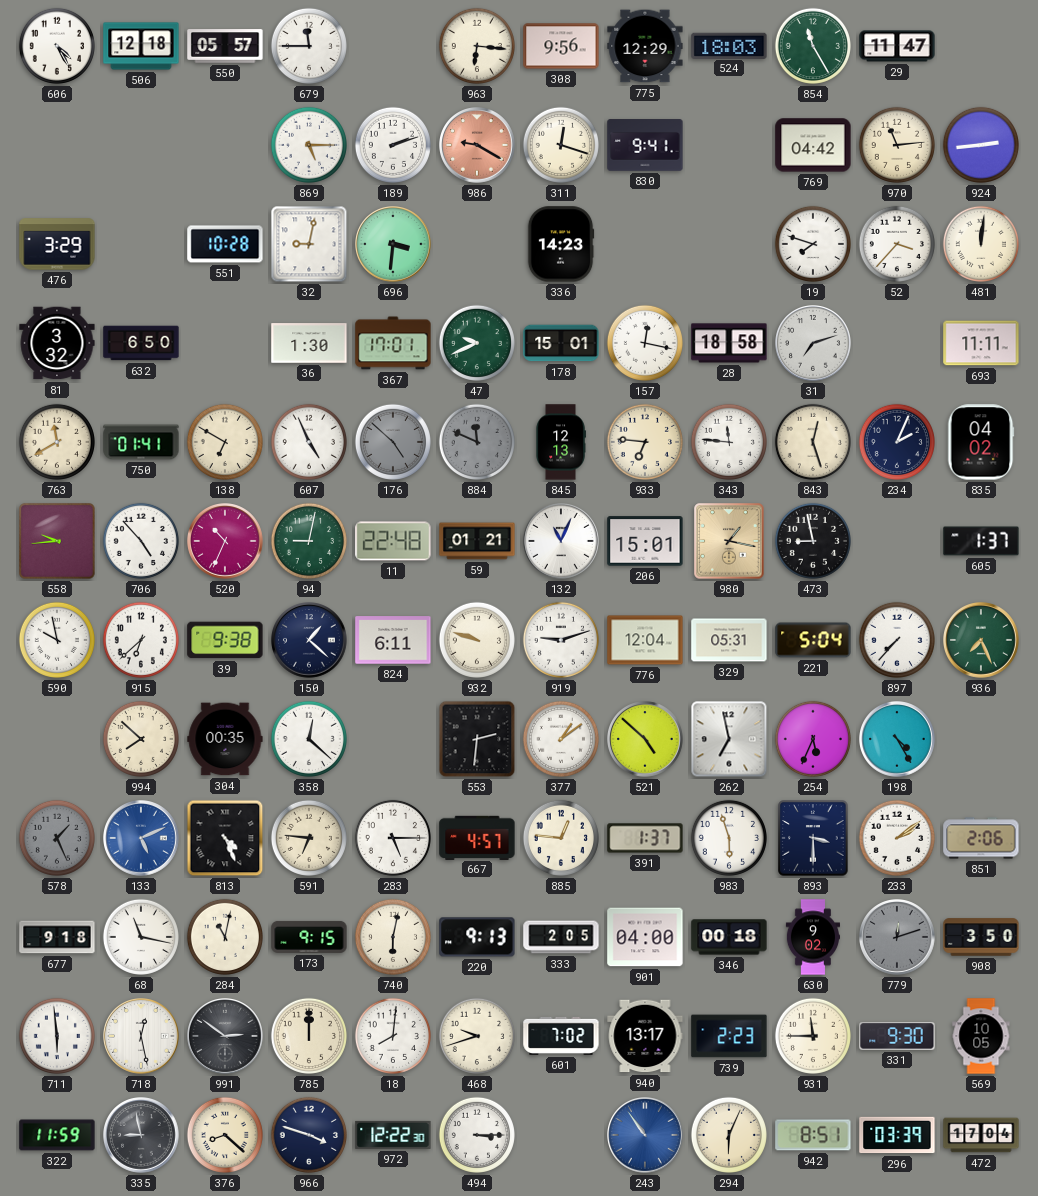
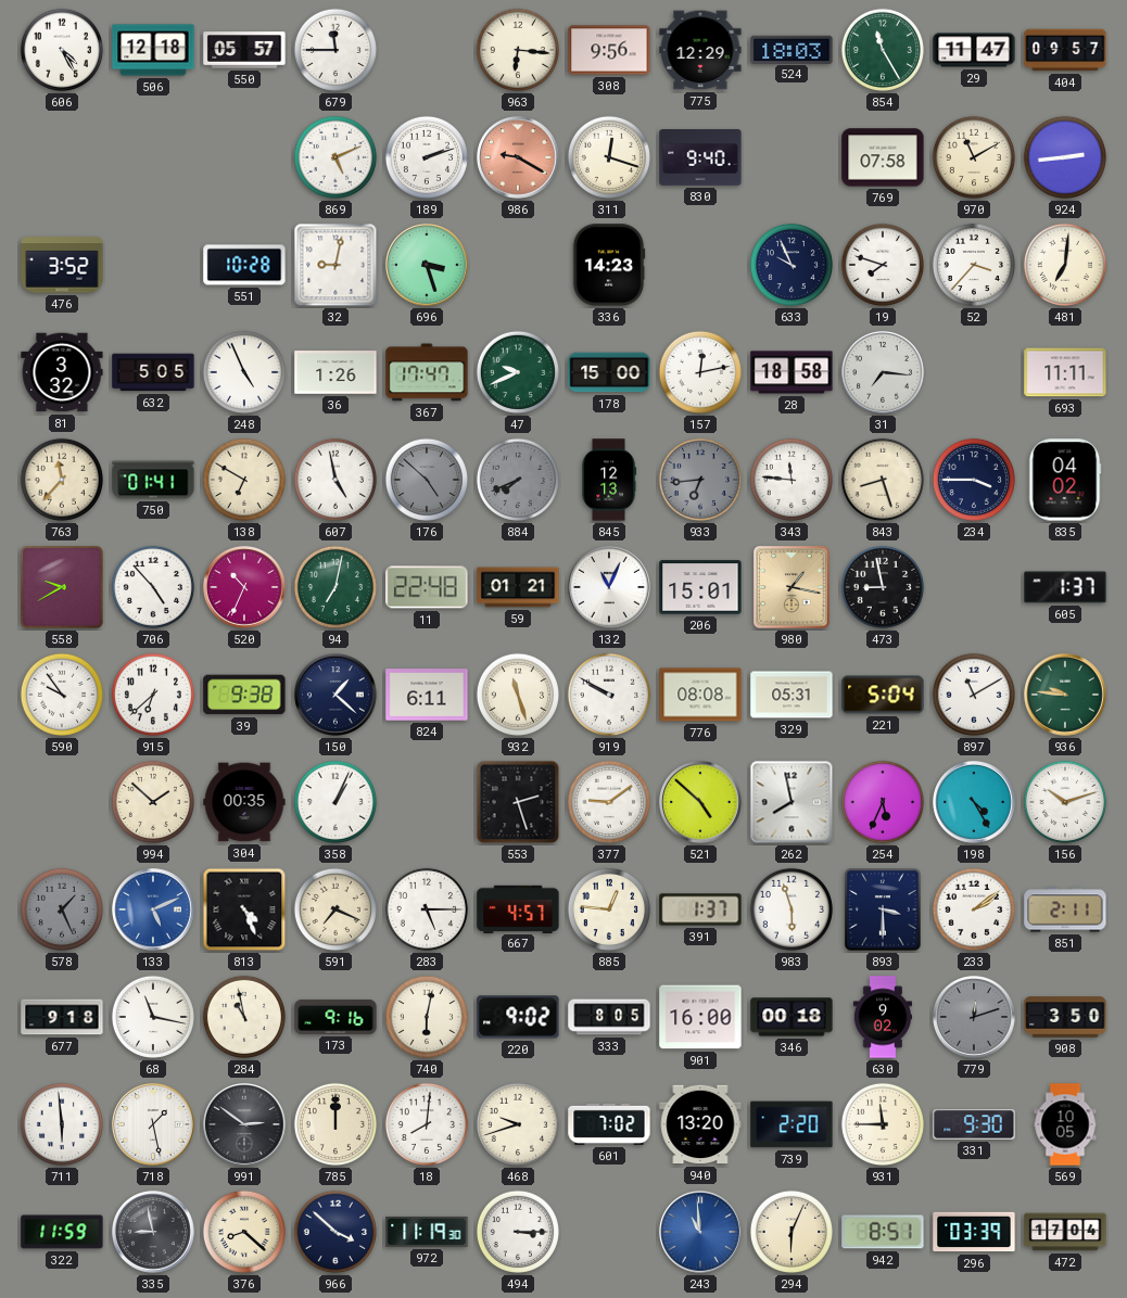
404: none -> 09:57
869: 5:15 -> 5:11
830: 9:41 -> 9:40
769: 04:42 -> 07:58
970: 11:14 -> 11:10
476: 3:29 -> 3:52
696: 3:31 -> 3:27
633: none -> 9:56
481: 12:01 -> 7:01
632: 6:50 -> 5:05
248: none -> 4:56
36: 1:30 -> 1:26
367: 17:01 -> 17:47
178: 15:01 -> 15:00
157: 12:17 -> 12:13
31: 7:12 -> 7:16
763: 11:40 -> 11:37
607: 4:56 -> 4:58
884: 11:49 -> 7:41
933: 6:46 -> 6:44
933 dial: cream -> grey
843: 12:27 -> 8:27
234: 2:04 -> 3:45
558: 9:44 -> 9:40
94: 9:02 -> 7:02
590: 9:58 -> 9:54
932: 9:48 -> 11:27
919: 9:12 -> 9:50
776: 12:04 -> 08:08
897: 7:37 -> 11:10
936: 7:26 -> 9:46
994: 7:52 -> 1:52
358: 12:22 -> 1:04
553: 2:31 -> 2:27
377: 1:09 -> 9:09
262: 6:58 -> 7:58
156: none -> 10:12
591: 6:46 -> 7:19
851: 2:06 -> 2:11
284: 11:02 -> 10:58
173: 9:15 -> 9:16
220: 9:13 -> 9:02
333: 2:05 -> 8:05
901: 04:00 -> 16:00
718: 12:28 -> 1:28
940: 13:17 -> 13:20
739: 2:23 -> 2:20
966: 3:48 -> 3:52
972: 12:22 -> 11:19
243: 10:54 -> 10:59
